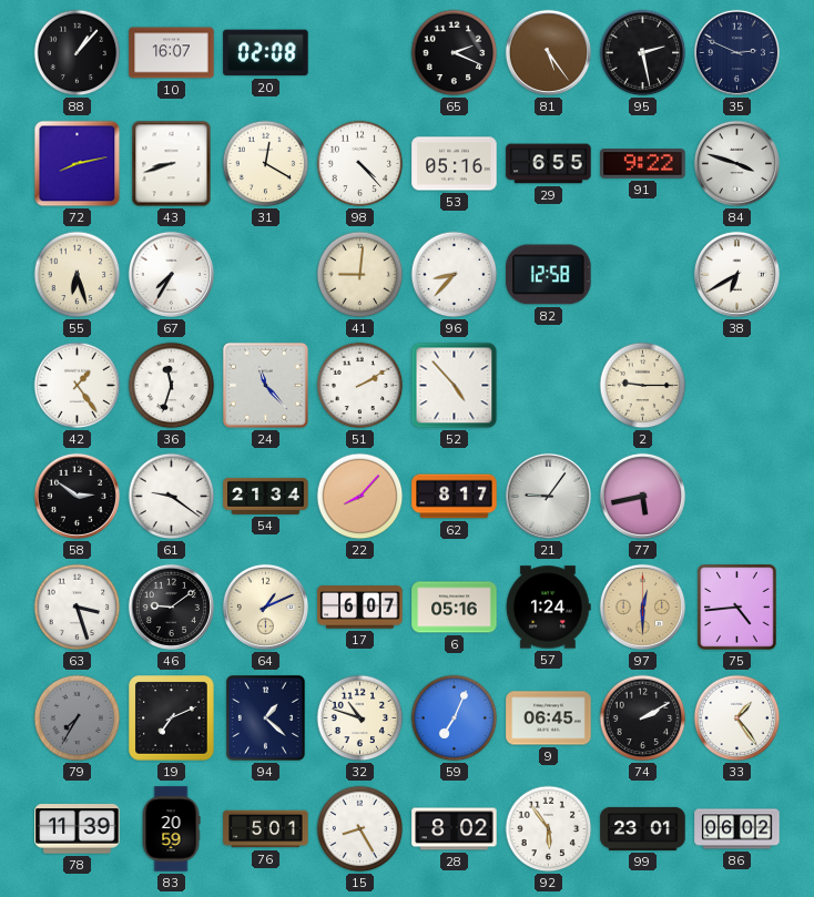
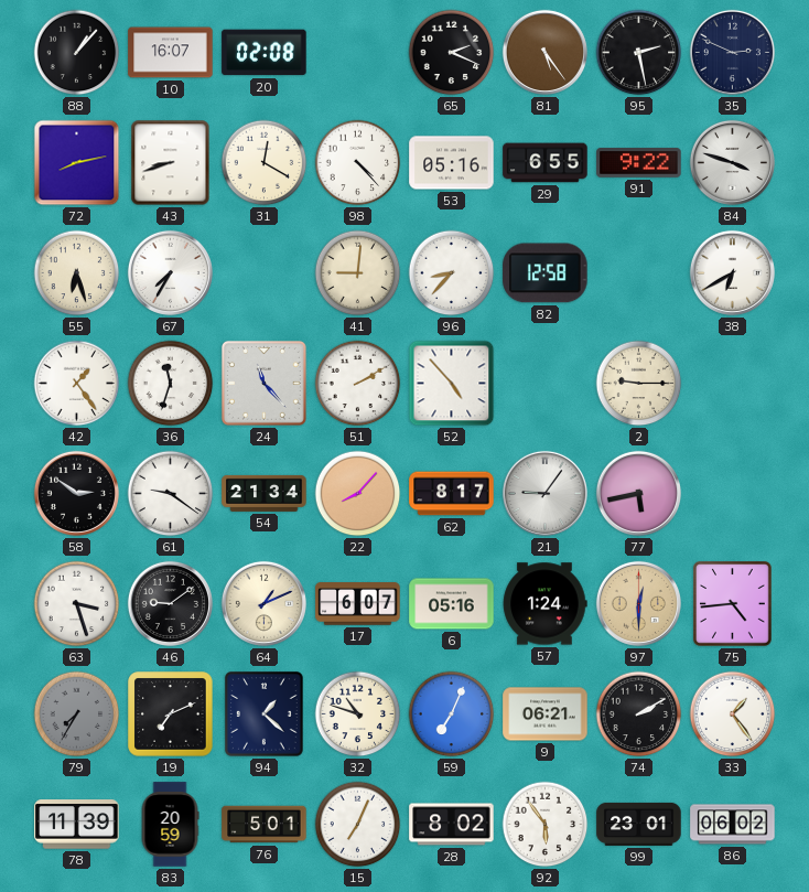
9: 06:45 -> 06:21
15: 8:25 -> 7:04
